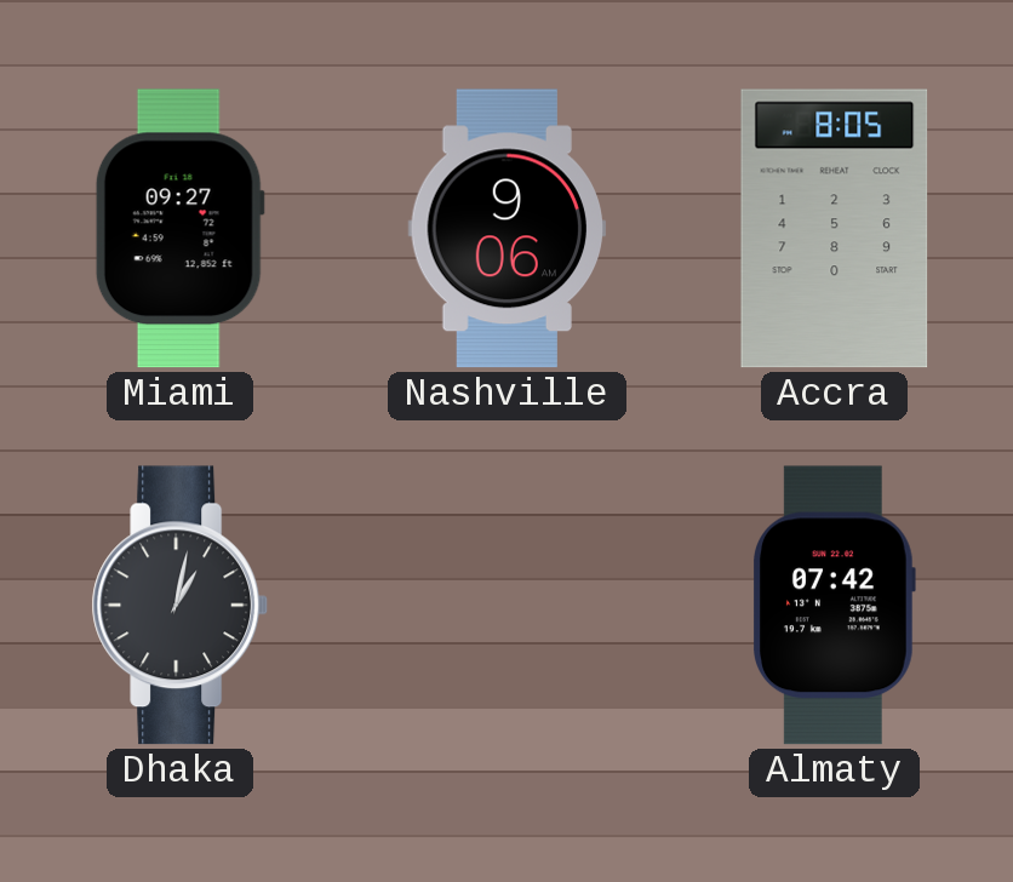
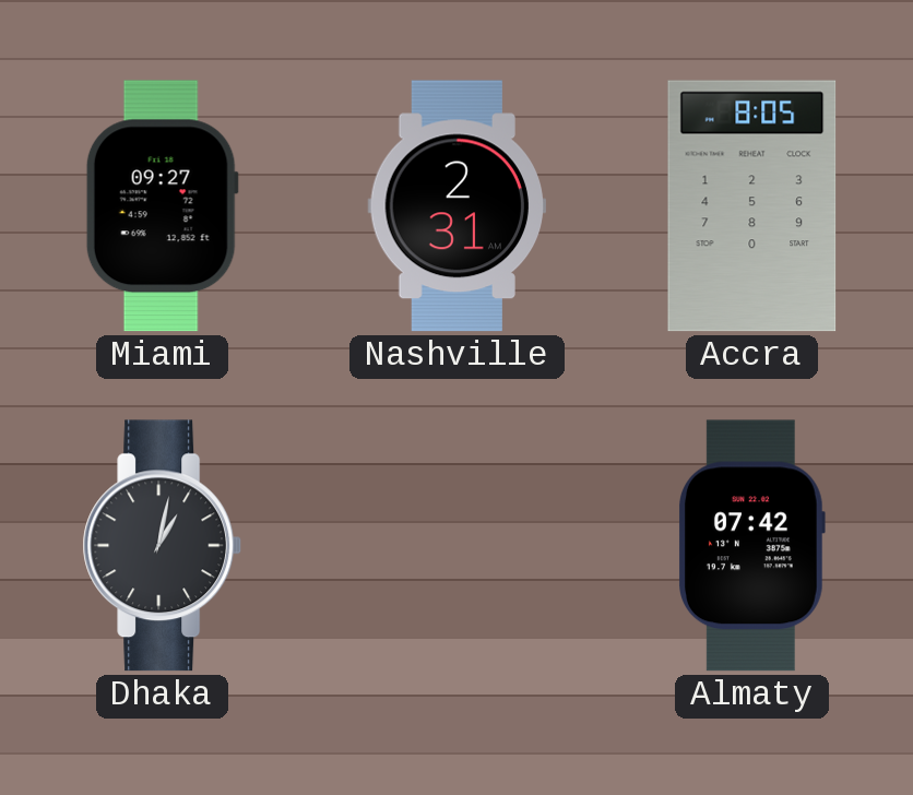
Nashville: 9:06 -> 2:31
